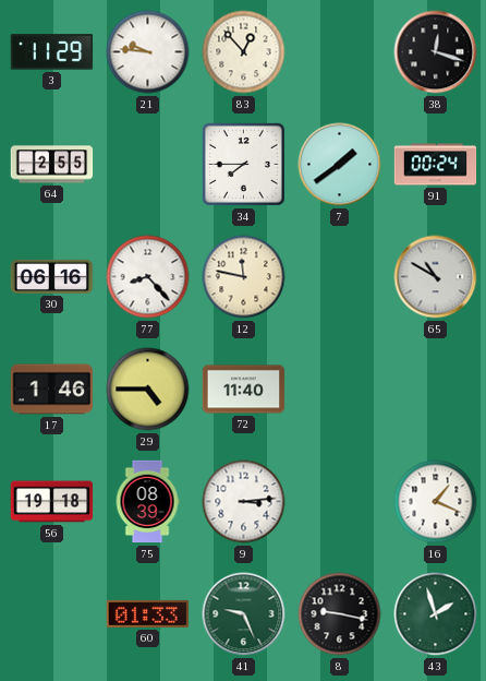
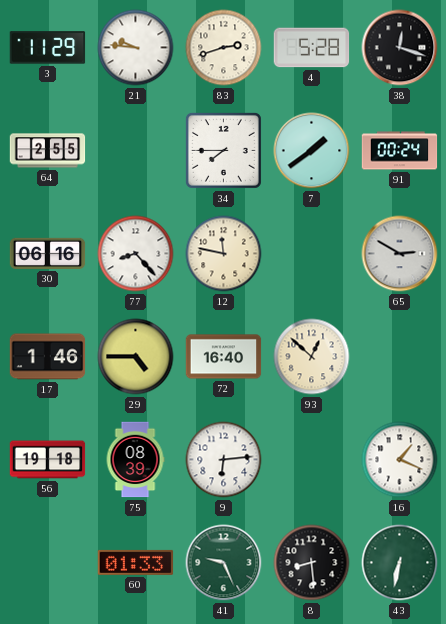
83: 12:53 -> 2:42
4: none -> 5:28
65: 10:50 -> 2:50
72: 11:40 -> 16:40
93: none -> 12:52
9: 3:14 -> 6:14
8: 9:17 -> 8:29
43: 1:57 -> 6:32
